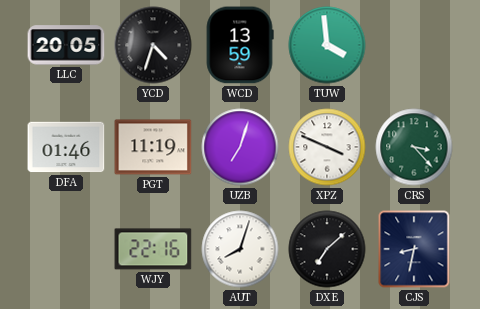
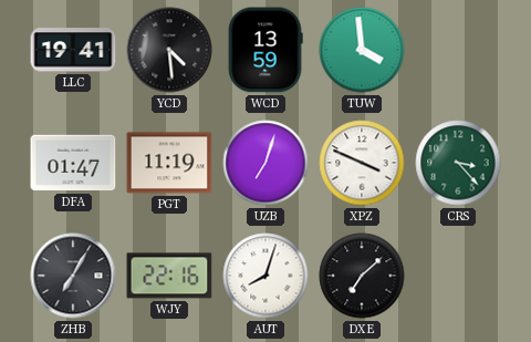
LLC: 20:05 -> 19:41
YCD: 4:33 -> 4:29
DFA: 01:46 -> 01:47
ZHB: none -> 7:05
CJS: 8:32 -> none
